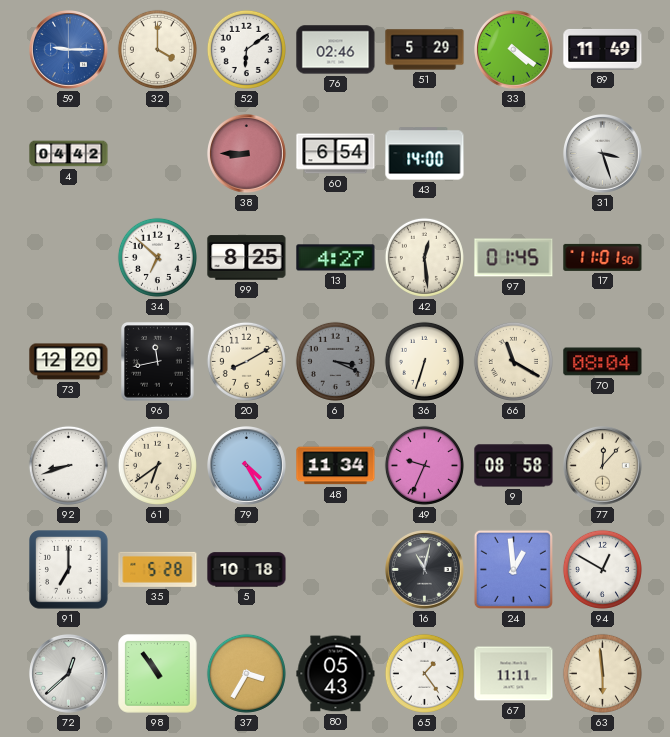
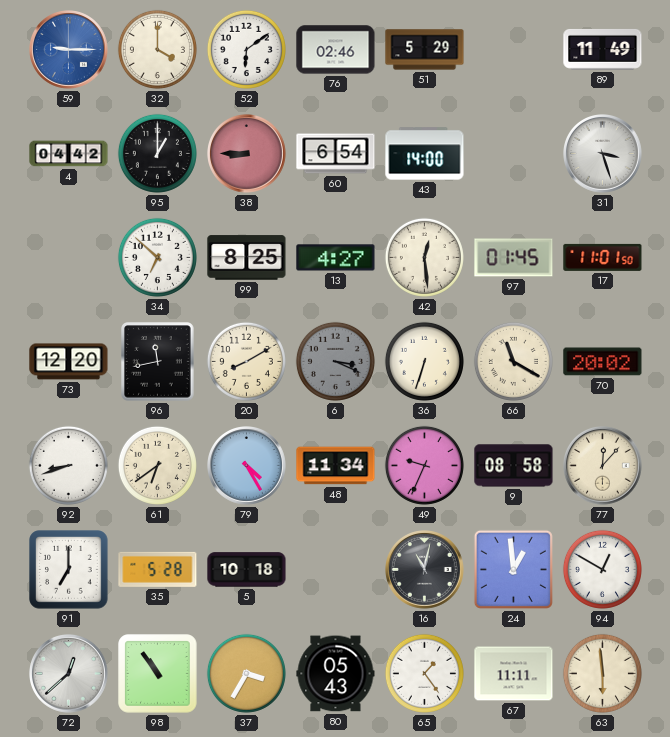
33: 4:21 -> none
95: none -> 1:00
70: 08:04 -> 20:02
